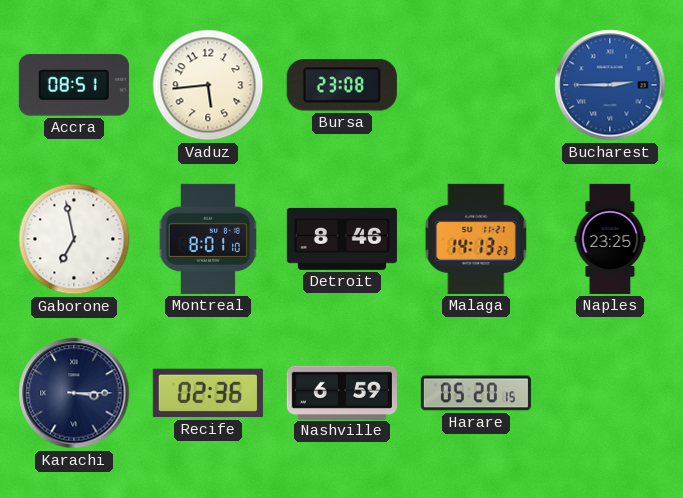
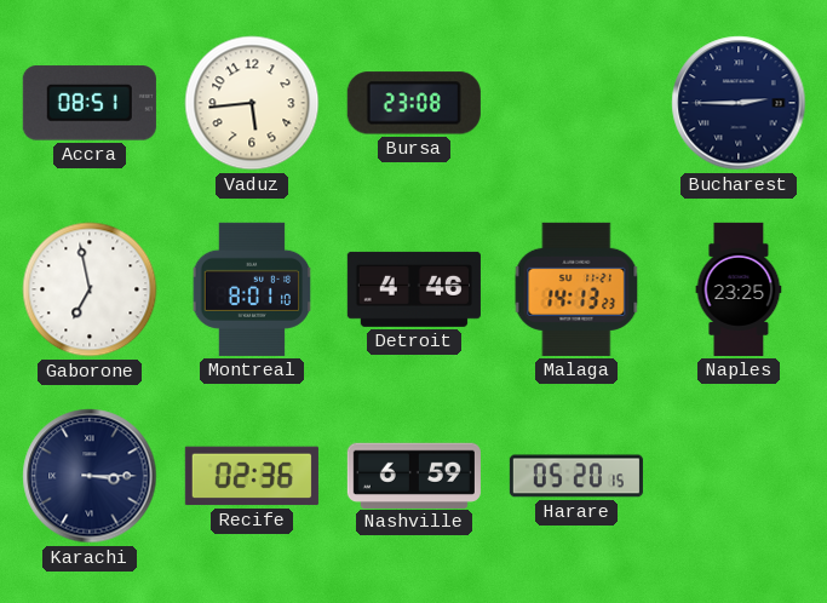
Bucharest dial: blue -> navy
Detroit: 8:46 -> 4:46
